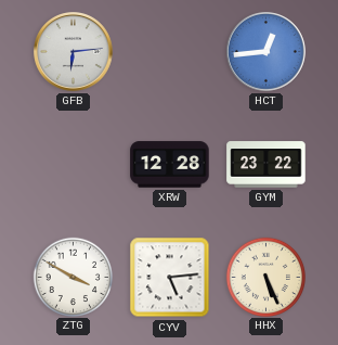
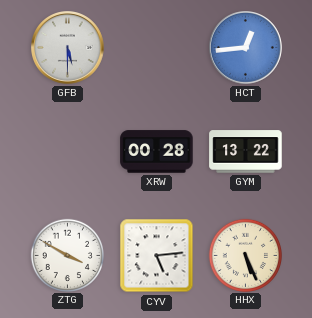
GFB: 6:14 -> 5:30
XRW: 12:28 -> 00:28
GYM: 23:22 -> 13:22
